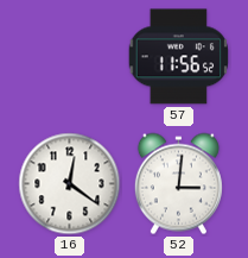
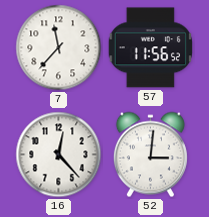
7: none -> 11:37
16: 12:21 -> 12:23
